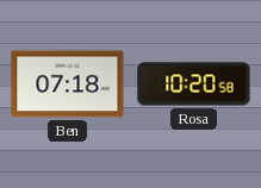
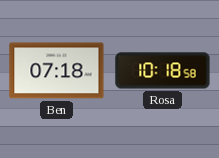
Rosa: 10:20 -> 10:18
